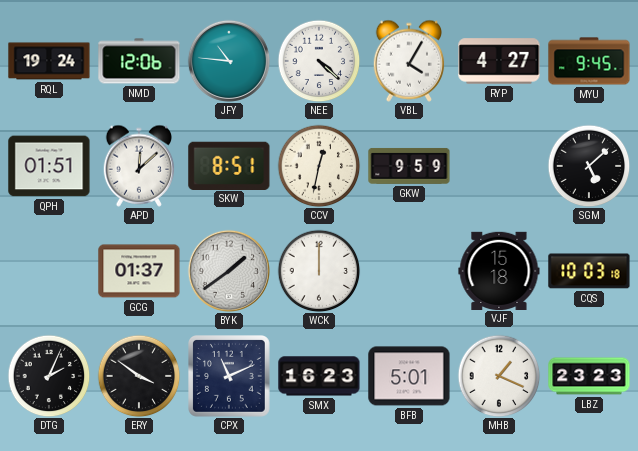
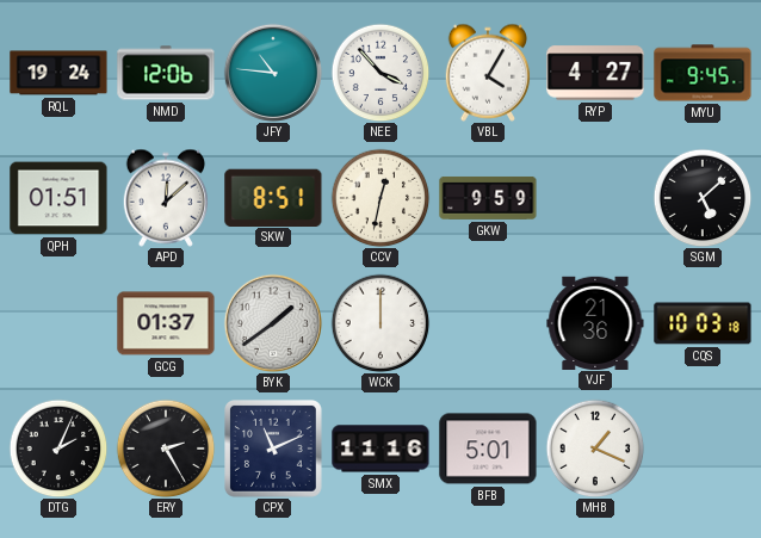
NEE: 4:22 -> 3:53
VJF: 15:18 -> 21:36
ERY: 3:51 -> 2:25
SMX: 16:23 -> 11:16
LBZ: 23:23 -> none
